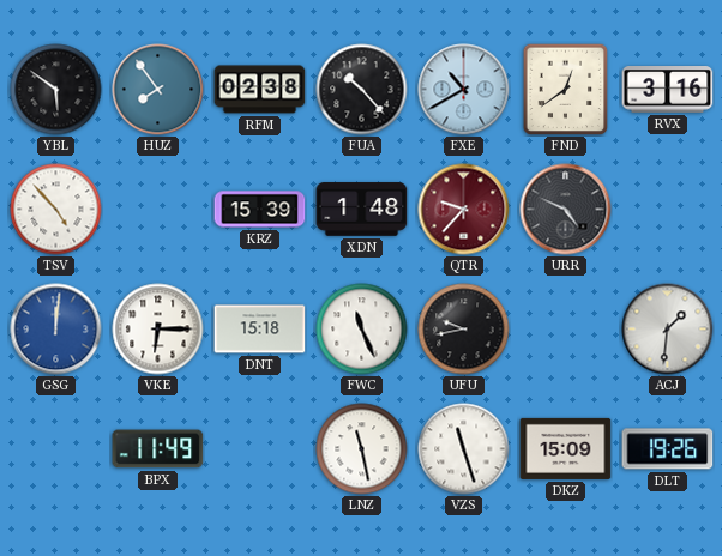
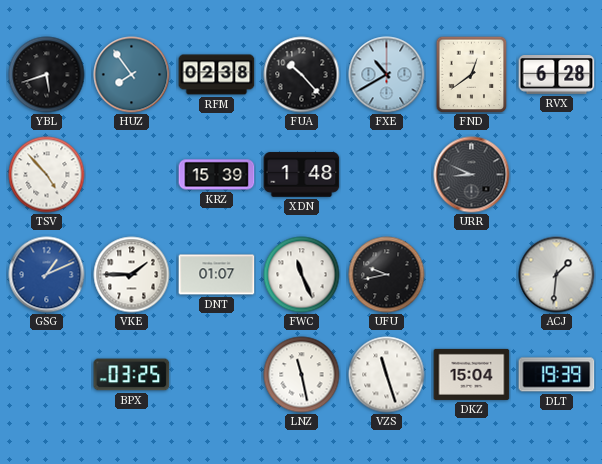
YBL: 5:51 -> 5:42
RVX: 3:16 -> 6:28
QTR: 9:37 -> none
URR: 4:49 -> 8:49
GSG: 12:01 -> 1:11
VKE: 6:15 -> 1:45
DNT: 15:18 -> 01:07
BPX: 11:49 -> 03:25
DKZ: 15:09 -> 15:04
DLT: 19:26 -> 19:39
